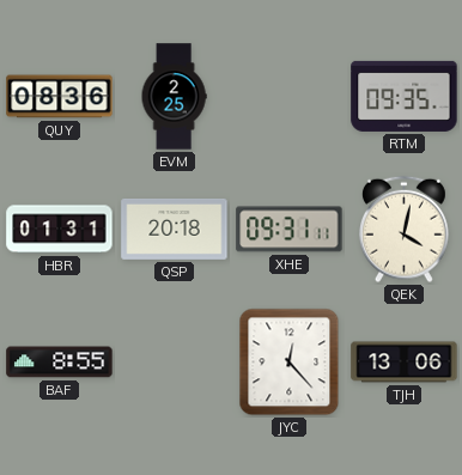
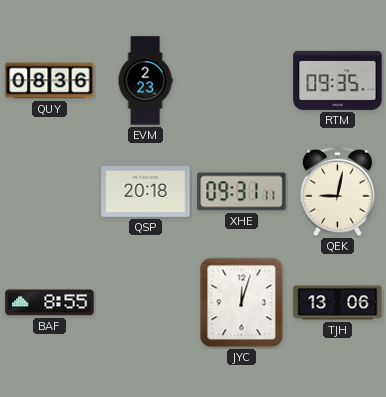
EVM: 2:25 -> 2:23
HBR: 01:31 -> none
QEK: 4:02 -> 9:02
JYC: 12:23 -> 12:03
